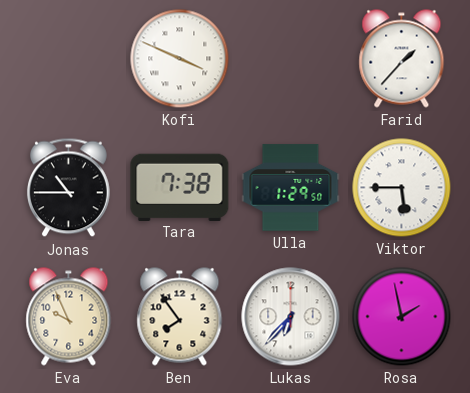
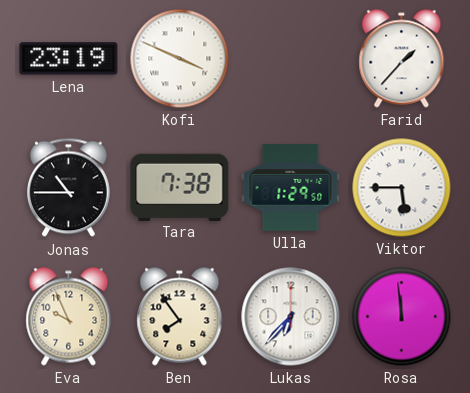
Lena: none -> 23:19
Rosa: 1:58 -> 11:59
